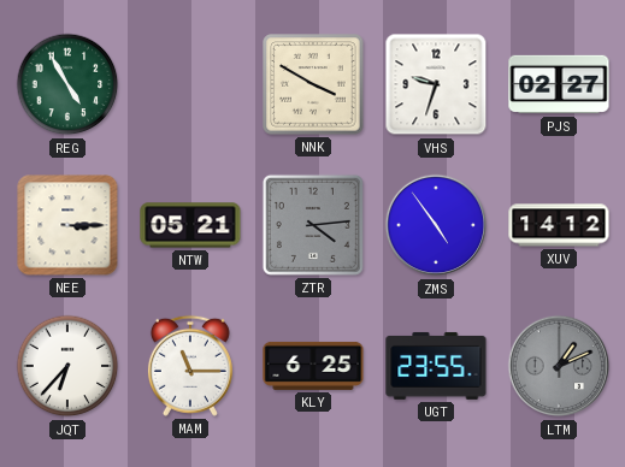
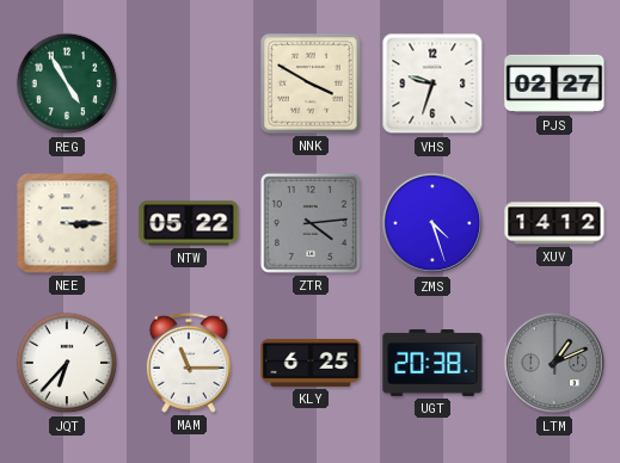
NTW: 05:21 -> 05:22
ZMS: 4:54 -> 4:27
UGT: 23:55 -> 20:38
